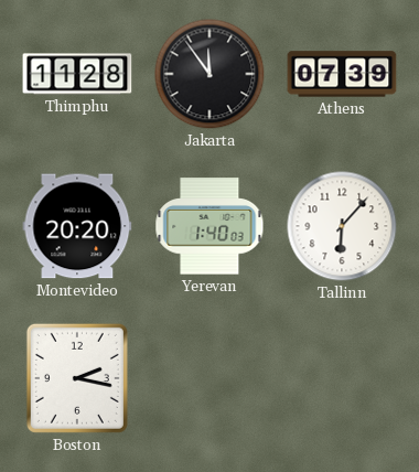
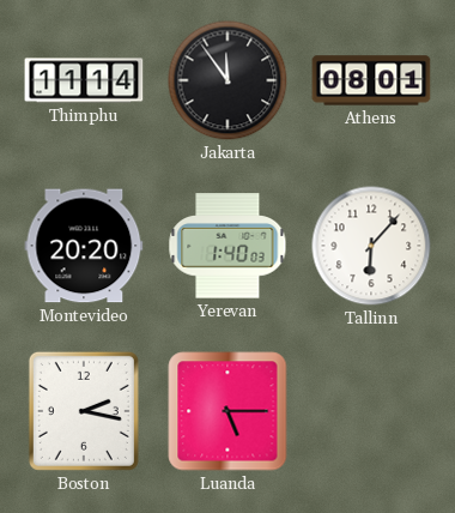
Thimphu: 11:28 -> 11:14
Athens: 07:39 -> 08:01
Luanda: none -> 5:15
